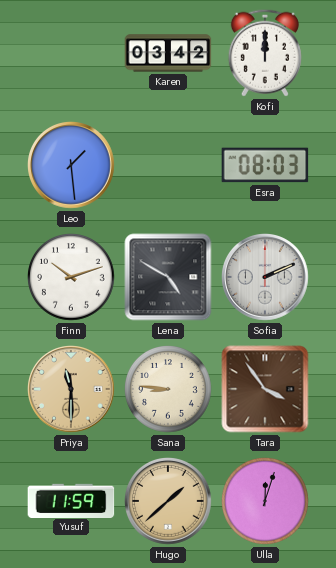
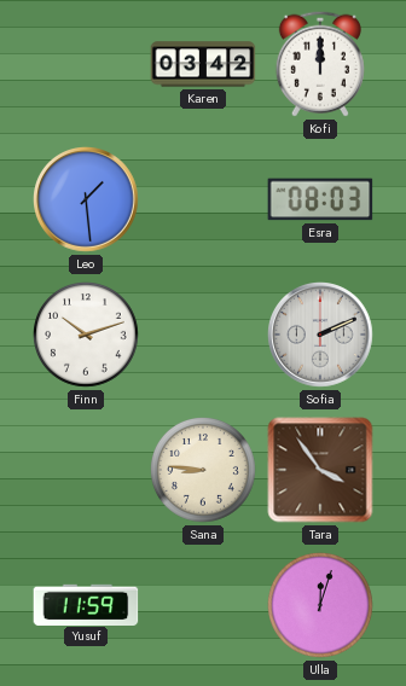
Lena: 4:50 -> none
Priya: 11:30 -> none
Hugo: 1:38 -> none
